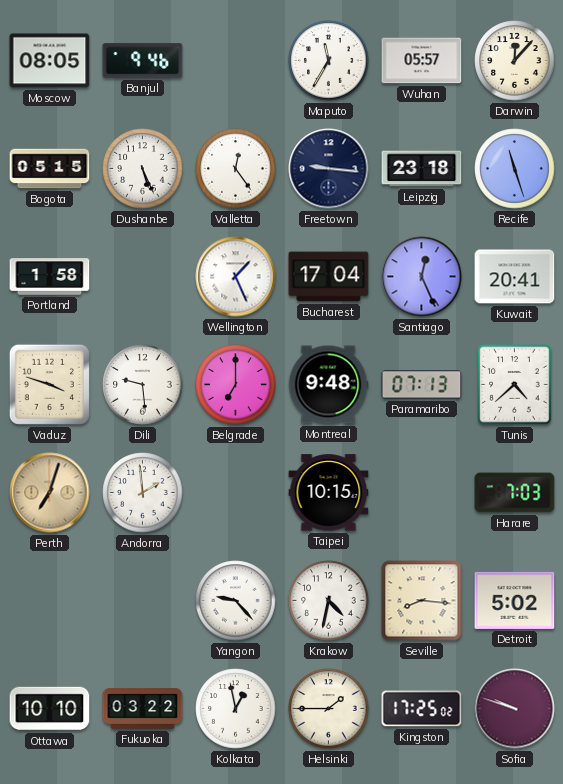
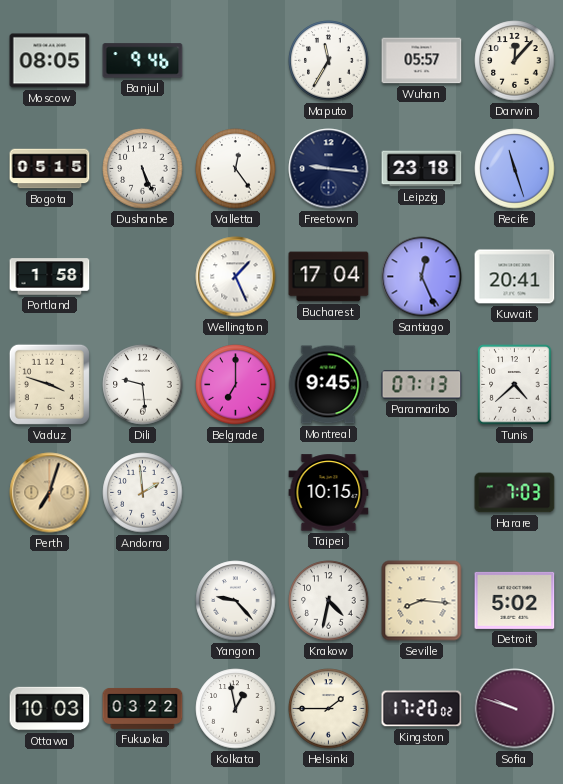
Montreal: 9:48 -> 9:45
Ottawa: 10:10 -> 10:03
Kingston: 17:25 -> 17:20
